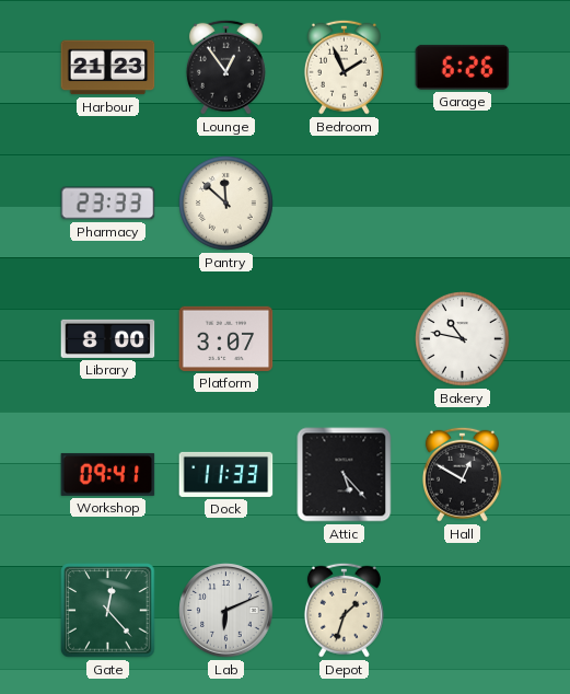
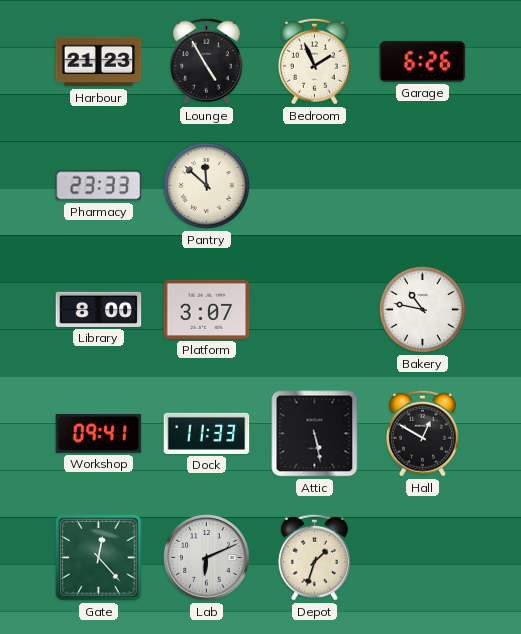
Lounge: 12:54 -> 4:55
Attic: 5:23 -> 5:28
